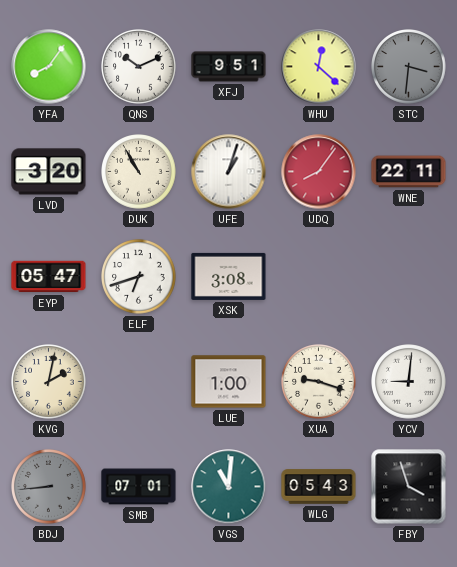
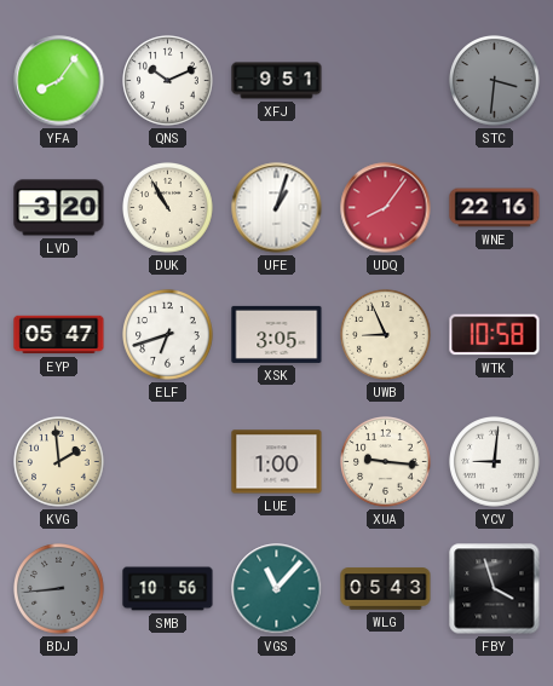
WHU: 12:22 -> none
WNE: 22:11 -> 22:16
XSK: 3:08 -> 3:05
UWB: none -> 8:56
WTK: none -> 10:58
KVG: 2:02 -> 1:59
XUA: 9:18 -> 9:16
SMB: 07:01 -> 10:56
VGS: 11:01 -> 11:07
